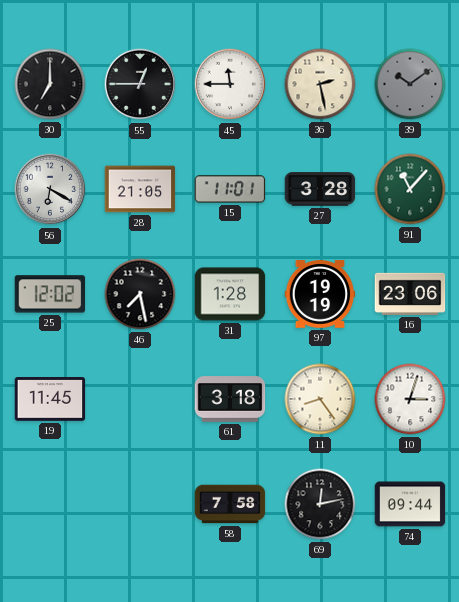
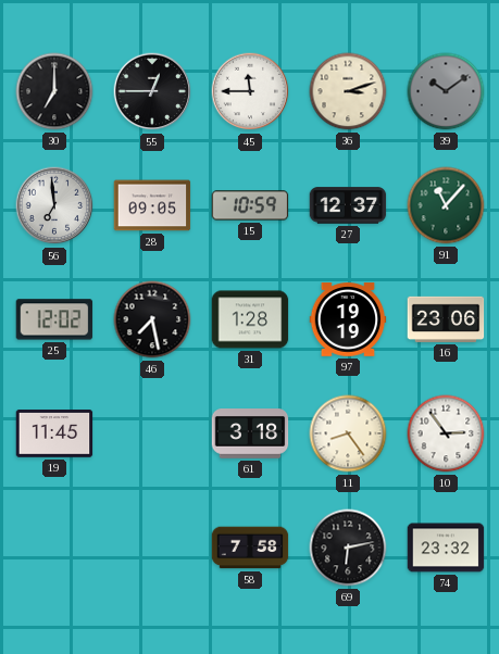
36: 2:28 -> 3:12
56: 6:20 -> 6:59
28: 21:05 -> 09:05
15: 11:01 -> 10:59
27: 3:28 -> 12:37
10: 3:03 -> 2:54
69: 12:13 -> 6:13
74: 09:44 -> 23:32
